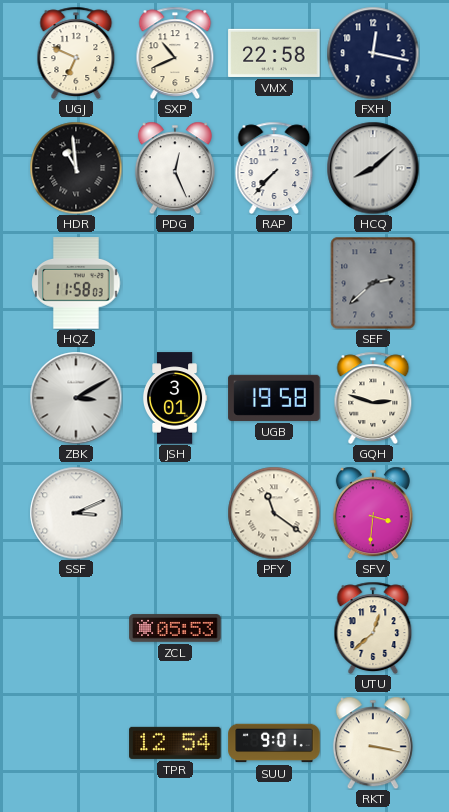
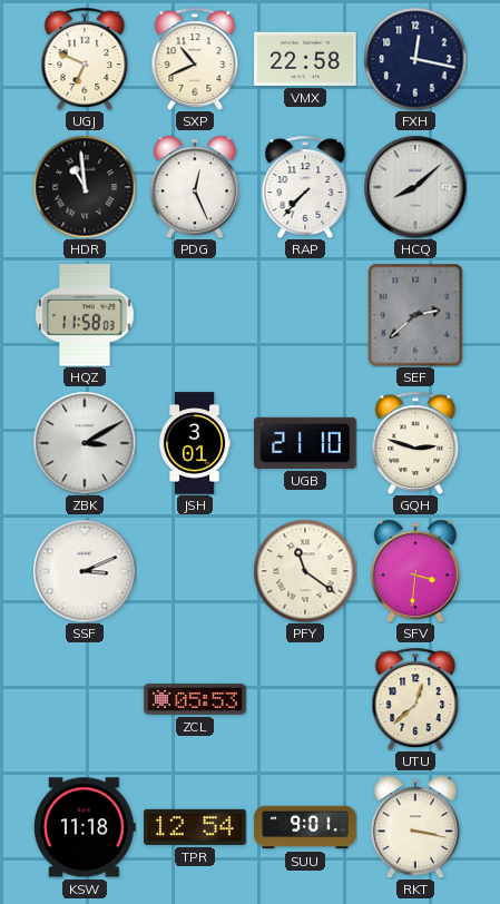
UGB: 19:58 -> 21:10
KSW: none -> 11:18
